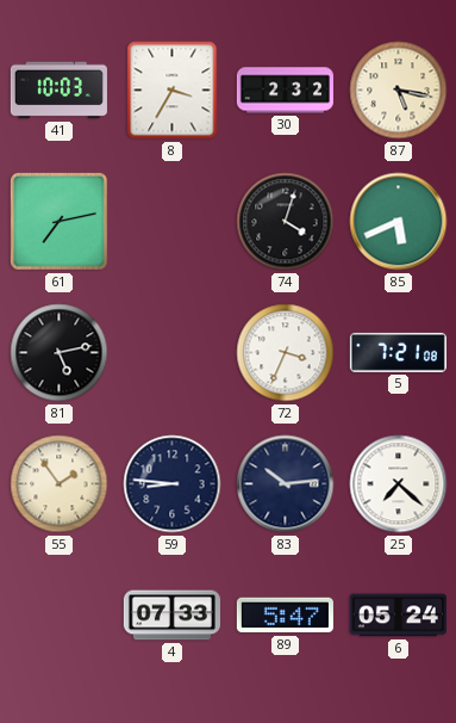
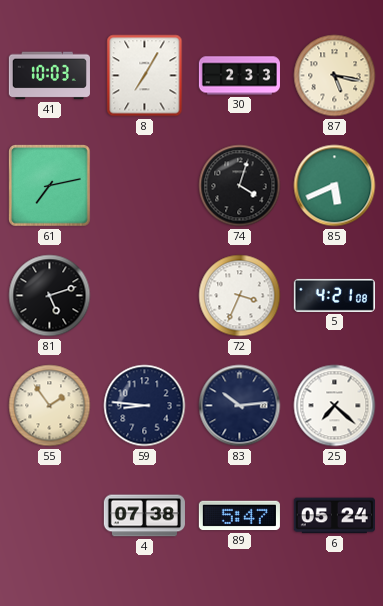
8: 3:35 -> 7:05
30: 2:32 -> 2:33
81: 5:13 -> 5:12
5: 7:21 -> 4:21
4: 07:33 -> 07:38
